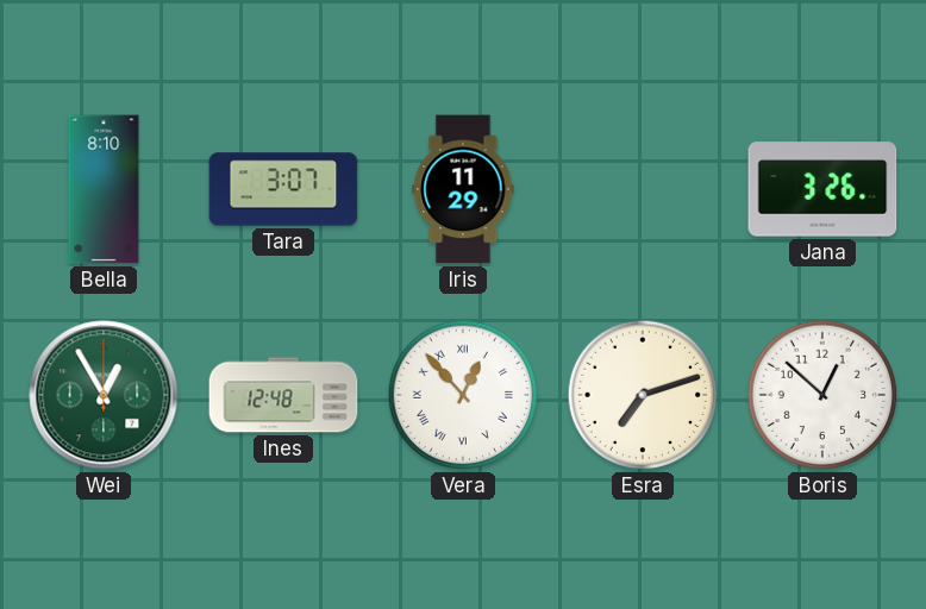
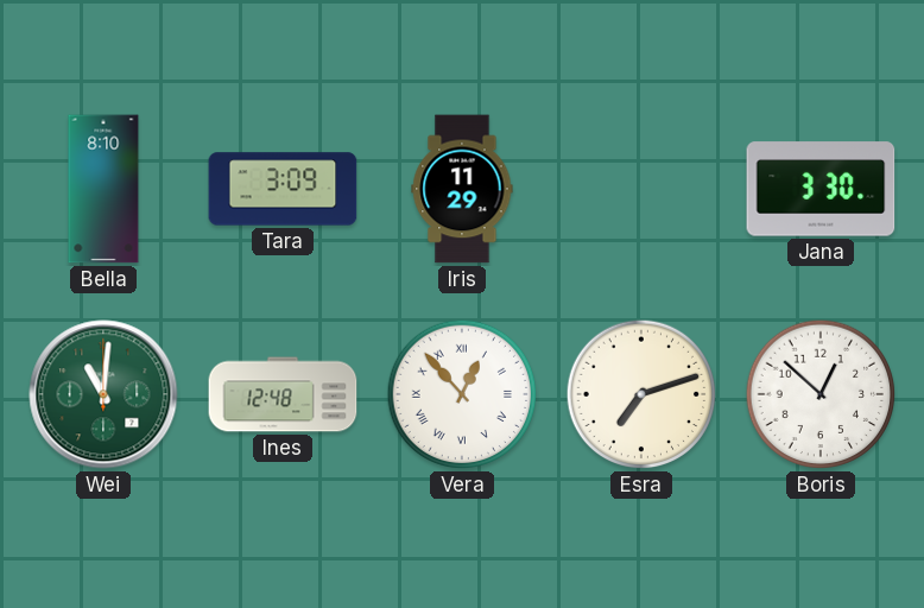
Tara: 3:07 -> 3:09
Jana: 3:26 -> 3:30
Wei: 12:55 -> 11:01
